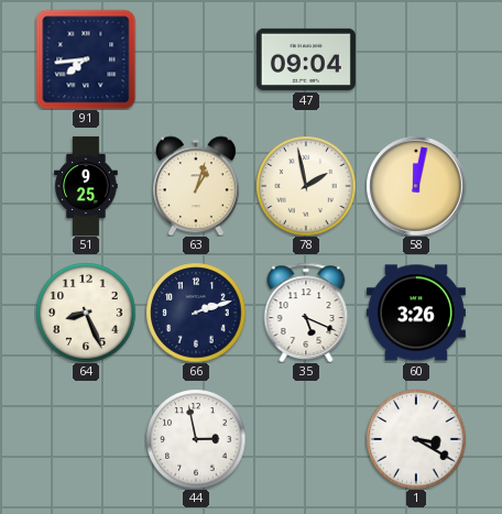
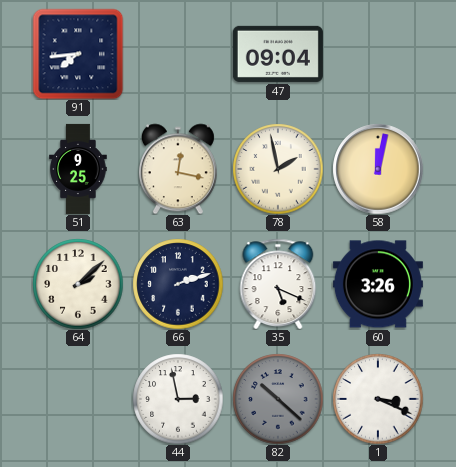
63: 1:03 -> 12:17
64: 8:26 -> 2:08
82: none -> 10:22
1: 3:20 -> 3:19
